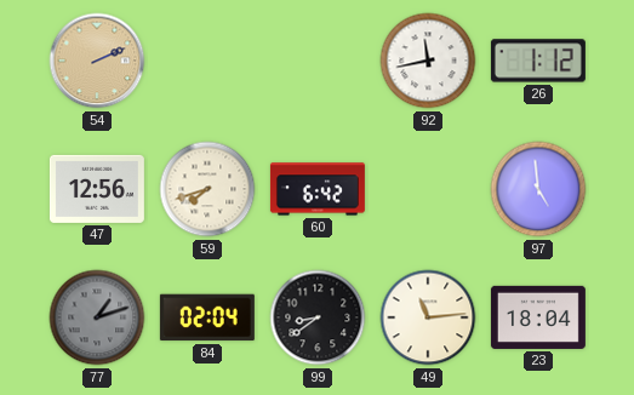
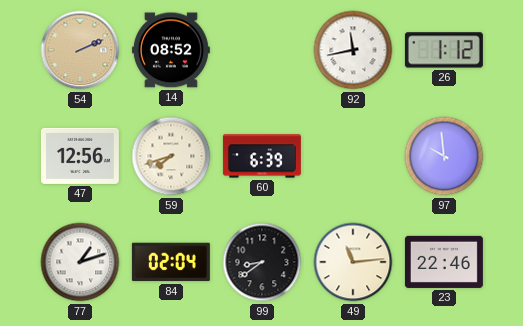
14: none -> 08:52
60: 6:42 -> 6:39
97: 4:59 -> 9:59
77 dial: grey -> white
23: 18:04 -> 22:46
